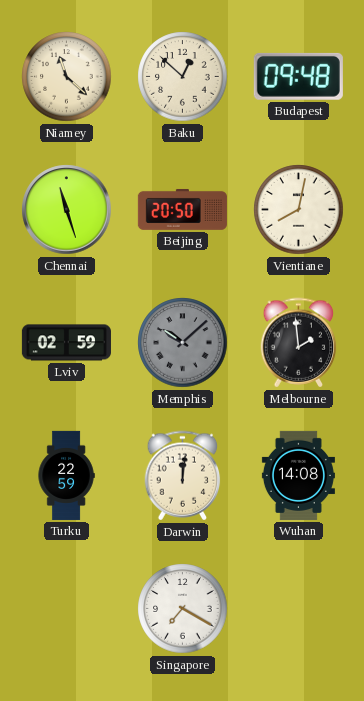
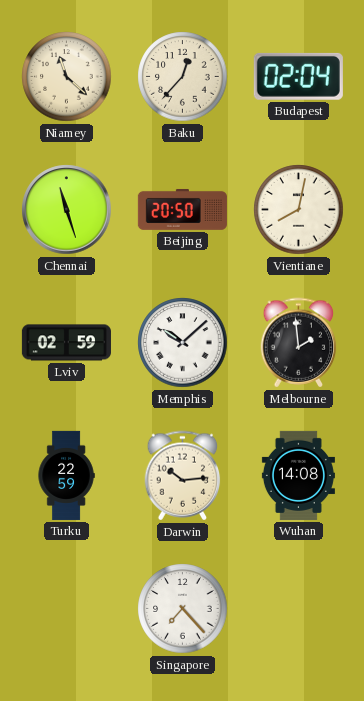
Baku: 12:52 -> 12:37
Budapest: 09:48 -> 02:04
Memphis dial: grey -> white
Darwin: 12:01 -> 10:14
Singapore: 7:20 -> 7:23
